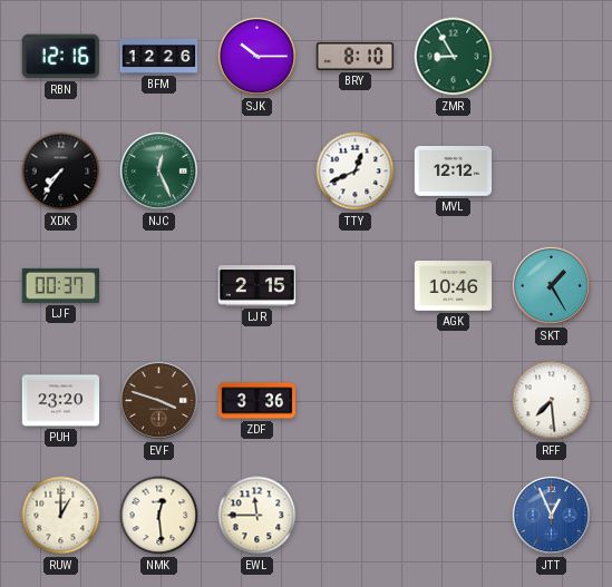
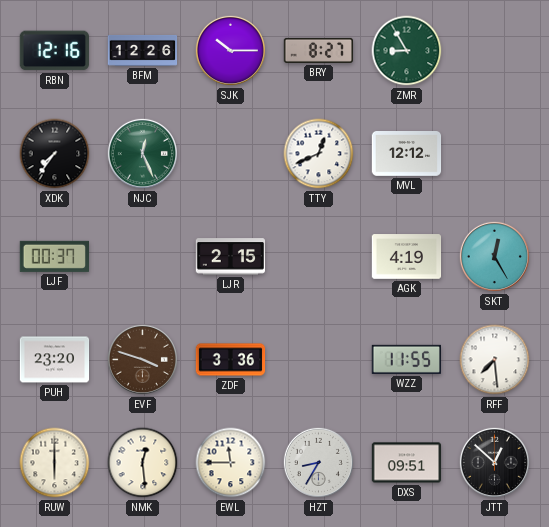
BRY: 8:10 -> 8:27
AGK: 10:46 -> 4:19
SKT: 1:25 -> 12:25
WZZ: none -> 11:55
RUW: 1:00 -> 6:00
HZT: none -> 8:35
DXS: none -> 09:51
JTT: 12:56 -> 12:52
JTT dial: blue -> black
